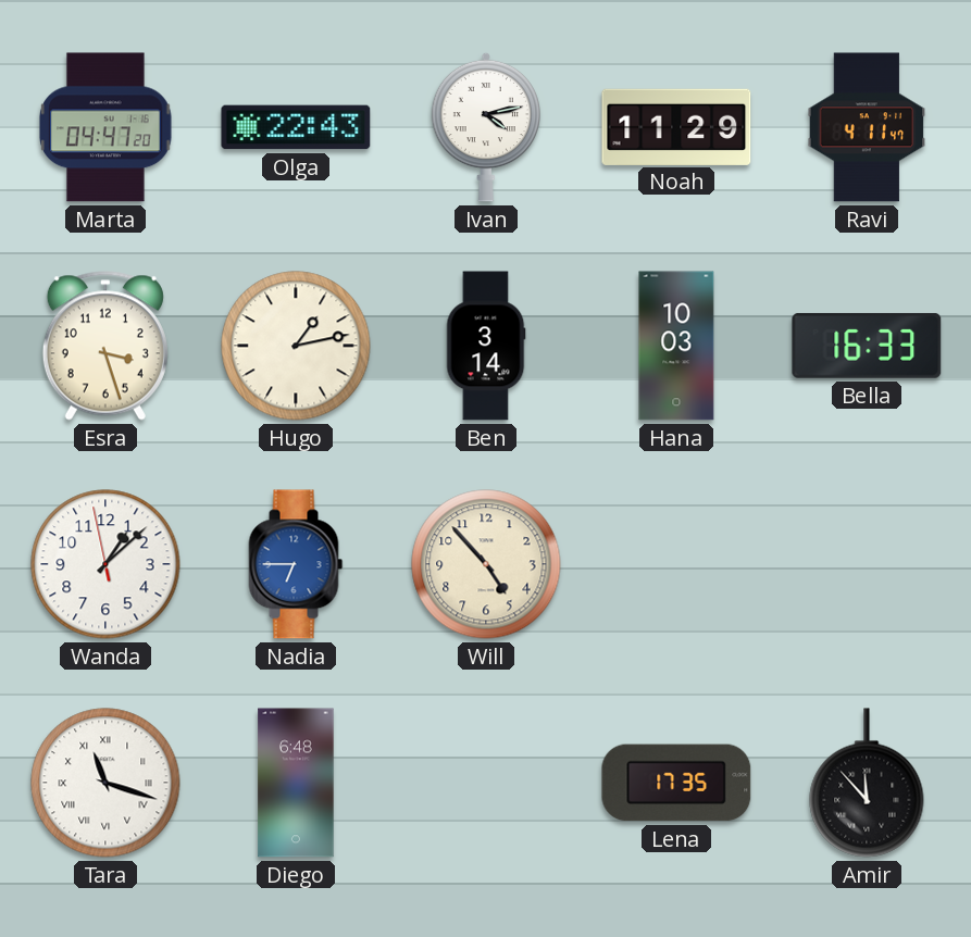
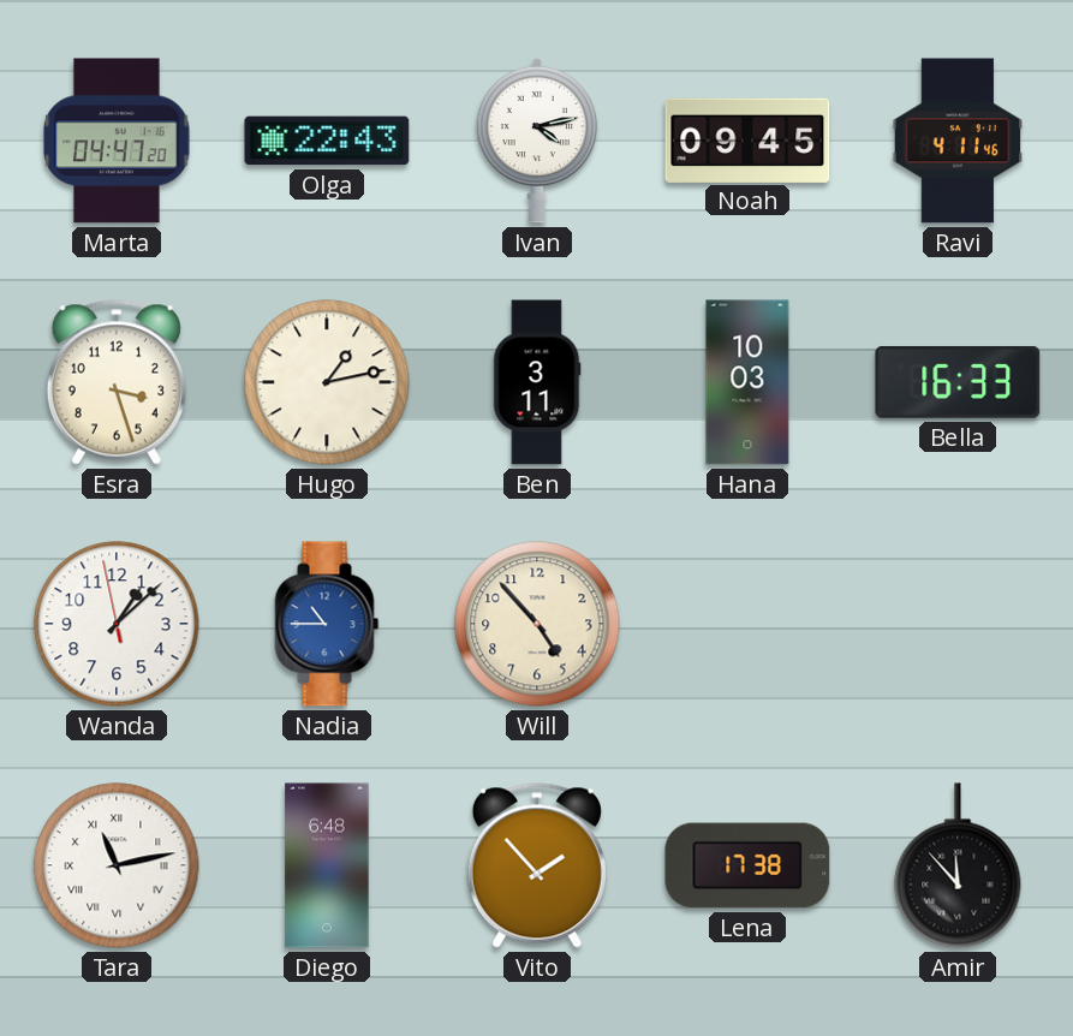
Noah: 11:29 -> 09:45
Ravi: 4:11:47 -> 4:11:46
Ben: 3:14 -> 3:11
Nadia: 6:45 -> 10:45
Tara: 11:18 -> 11:13
Vito: none -> 1:53
Lena: 17:35 -> 17:38
